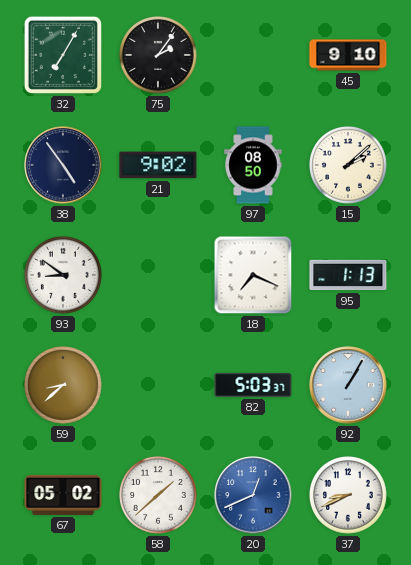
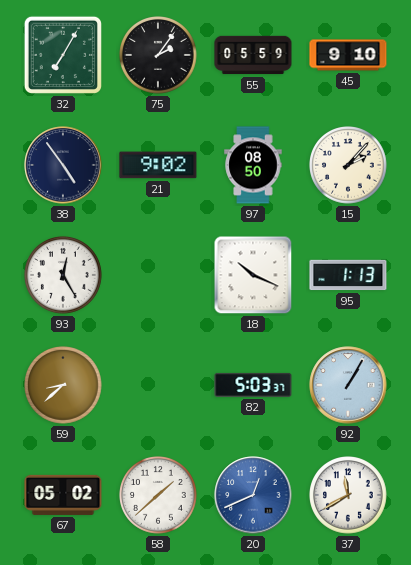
55: none -> 05:59
15: 2:08 -> 2:07
93: 8:51 -> 12:25
18: 7:19 -> 10:19
37: 8:41 -> 11:40
